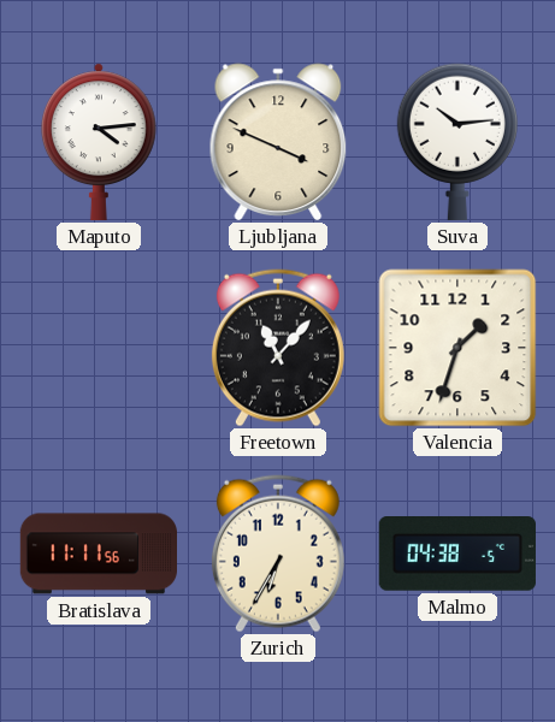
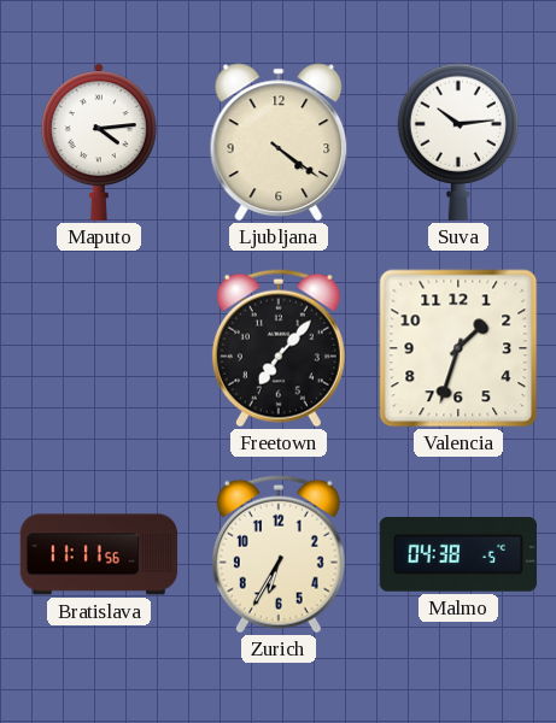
Ljubljana: 3:49 -> 4:21
Freetown: 11:07 -> 7:07
